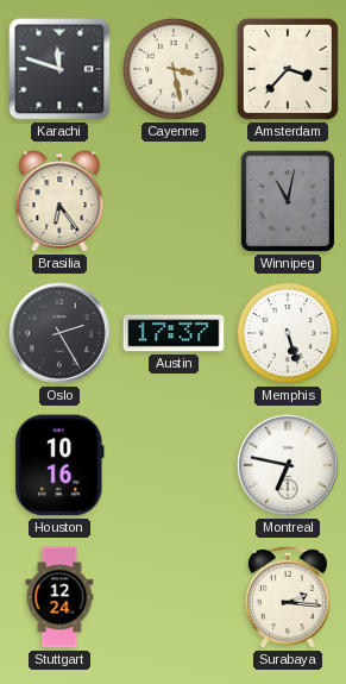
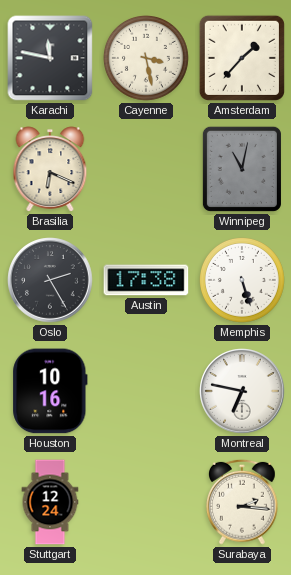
Karachi: 11:48 -> 11:47
Amsterdam: 3:37 -> 1:37
Brasilia: 6:24 -> 6:19
Austin: 17:37 -> 17:38
